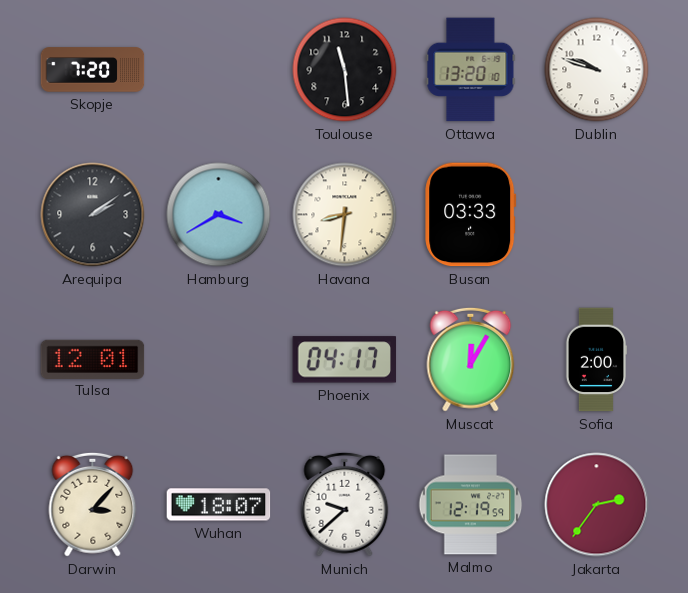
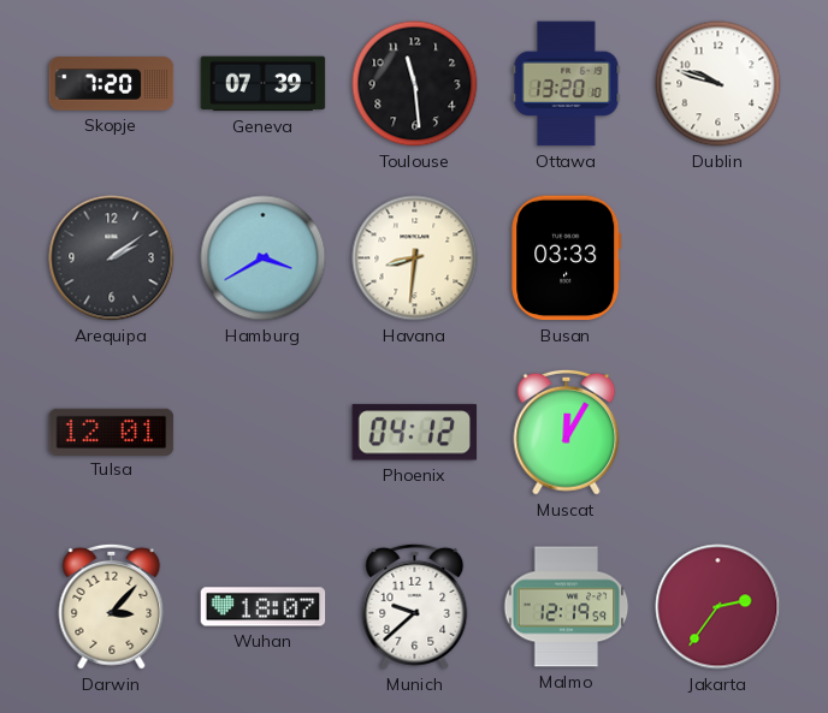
Geneva: none -> 07:39
Phoenix: 04:17 -> 04:12
Sofia: 2:00 -> none
